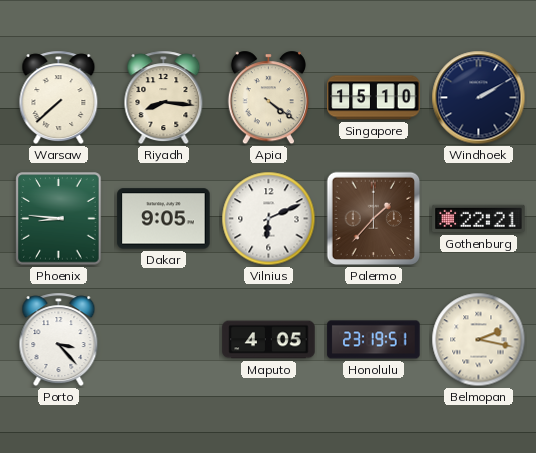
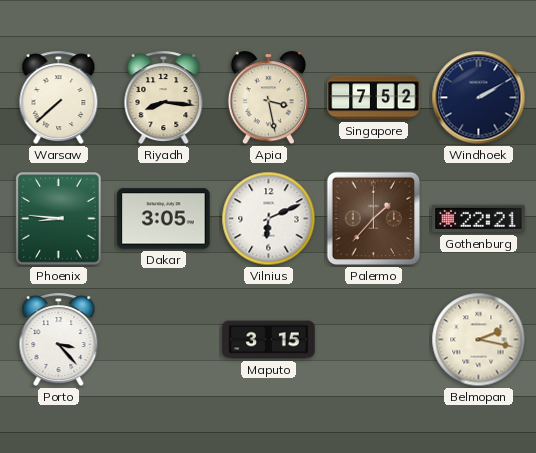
Apia: 4:21 -> 3:28
Singapore: 15:10 -> 7:52
Dakar: 9:05 -> 3:05
Maputo: 4:05 -> 3:15
Honolulu: 23:19 -> none
